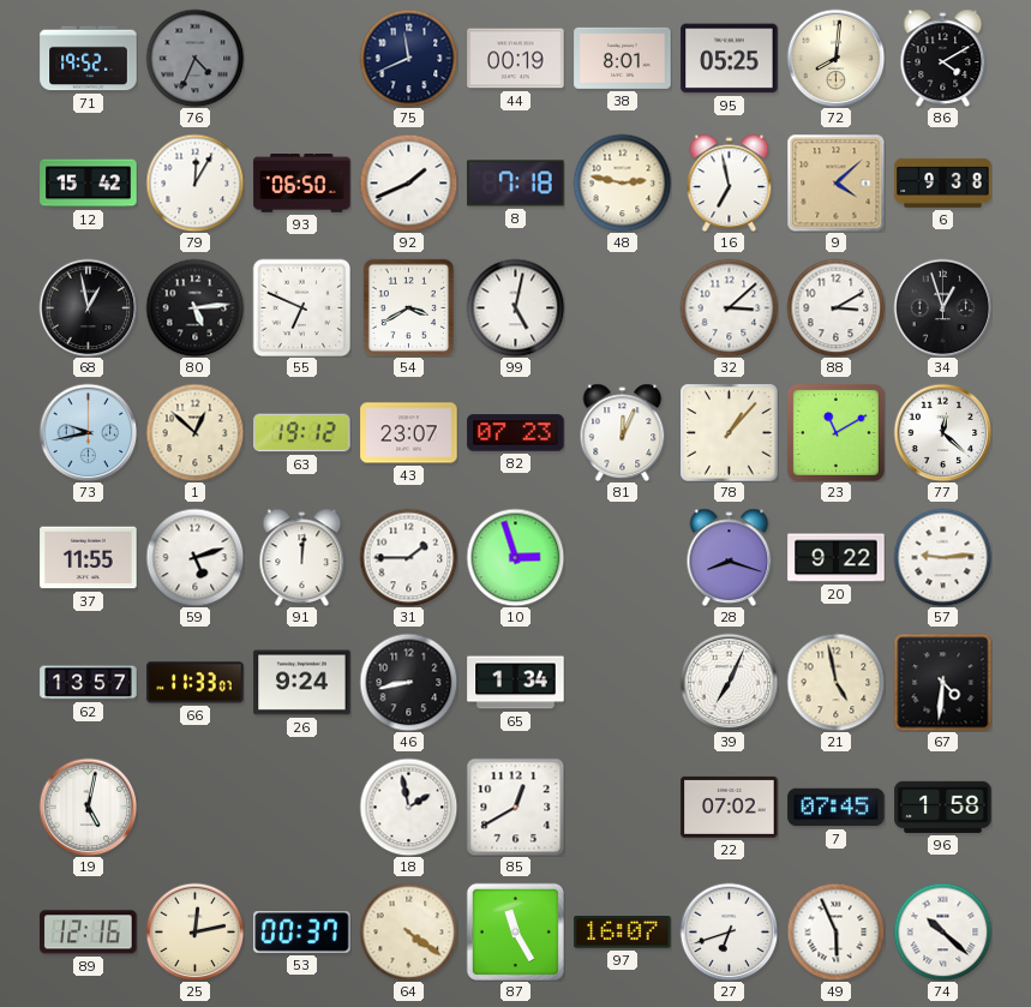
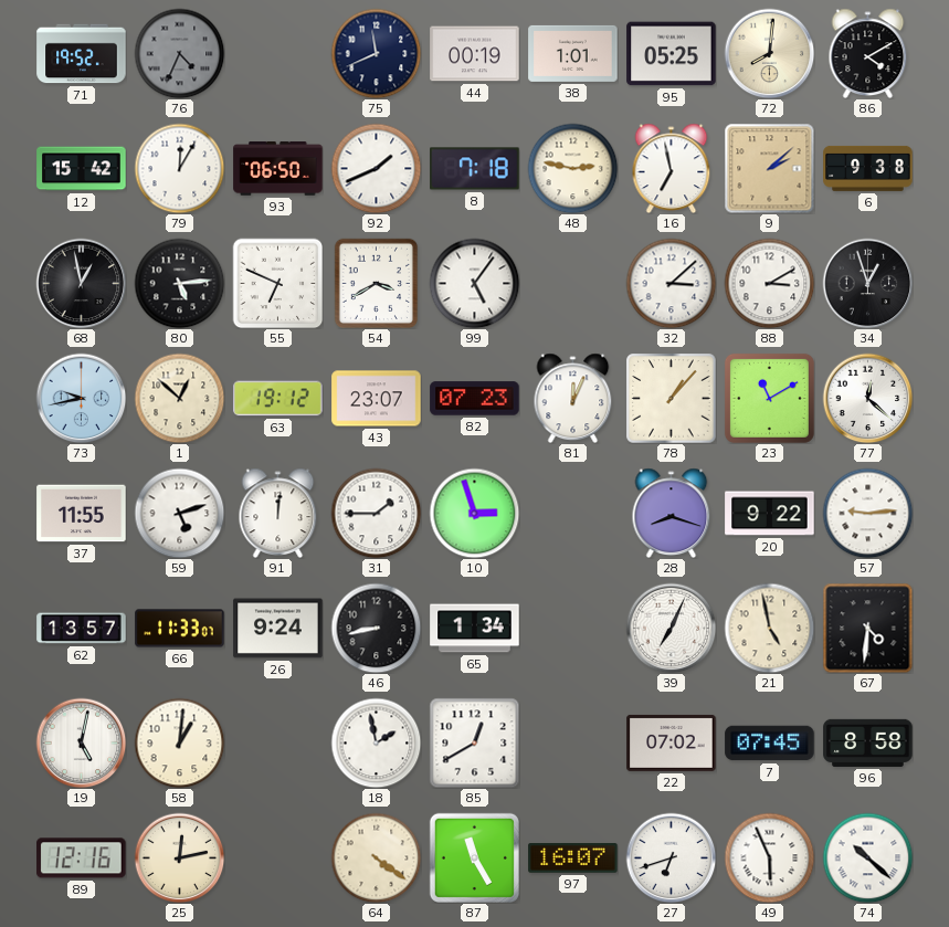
38: 8:01 -> 1:01
9: 4:08 -> 2:08
99: 5:02 -> 5:06
58: none -> 1:01
96: 1:58 -> 8:58
53: 00:37 -> none
